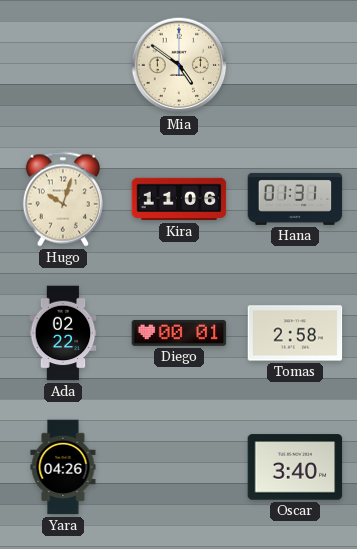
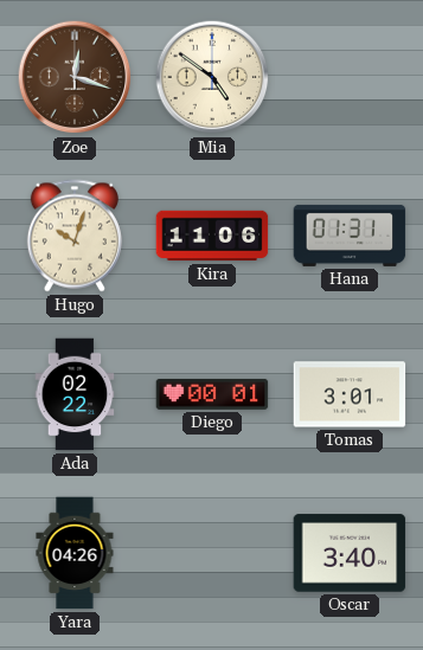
Zoe: none -> 12:18
Tomas: 2:58 -> 3:01
